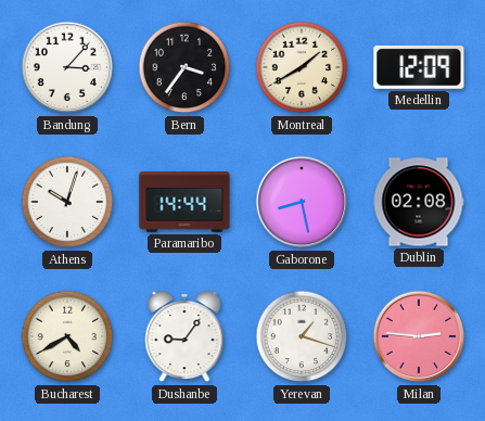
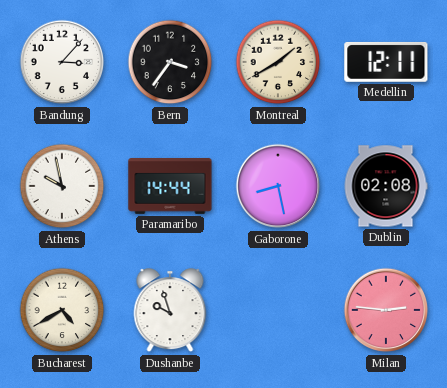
Medellin: 12:09 -> 12:11
Athens: 10:03 -> 9:58
Dushanbe: 9:06 -> 9:57
Yerevan: 1:18 -> none
